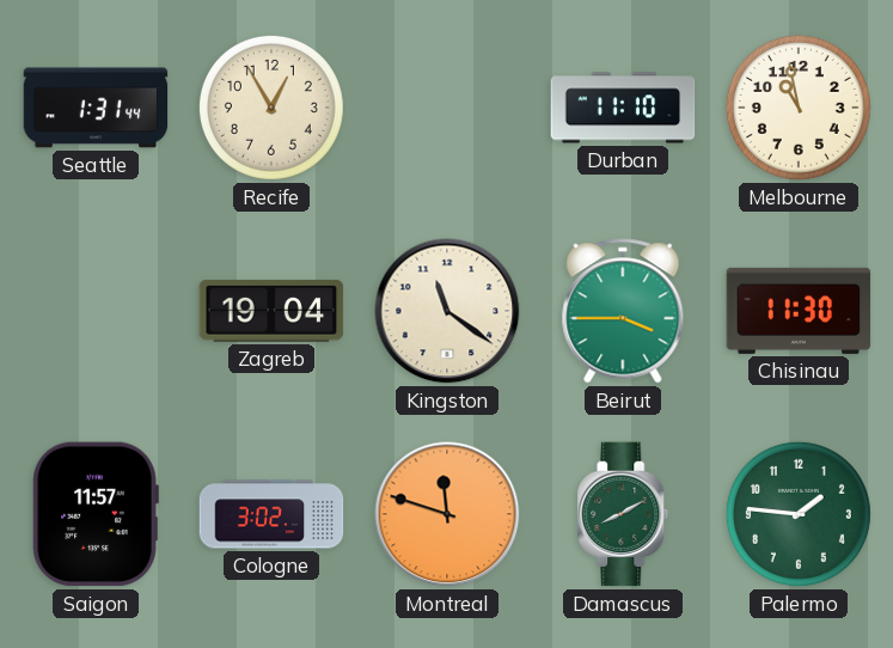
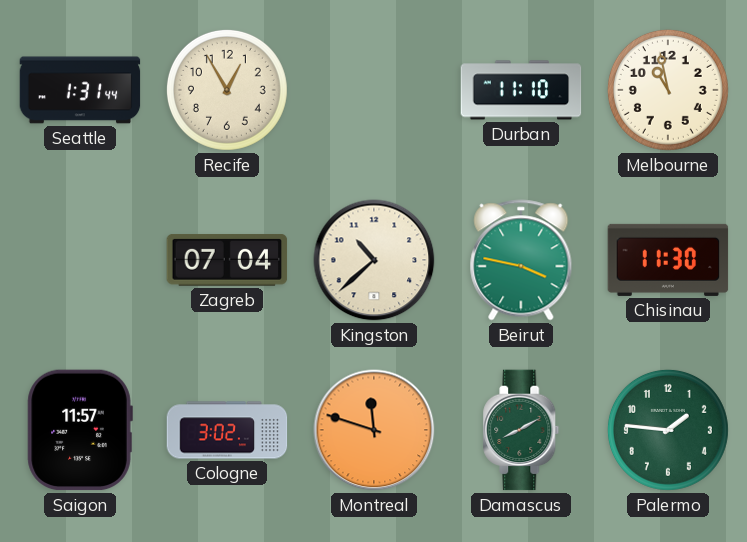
Zagreb: 19:04 -> 07:04
Kingston: 11:21 -> 10:38
Beirut: 3:45 -> 3:47
